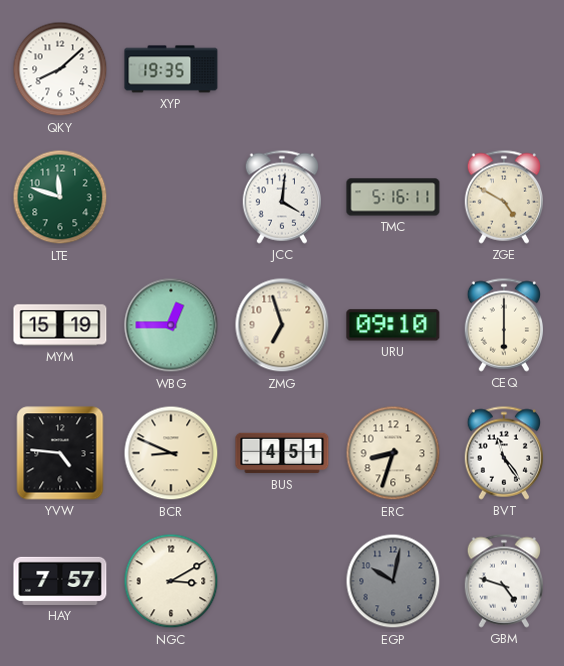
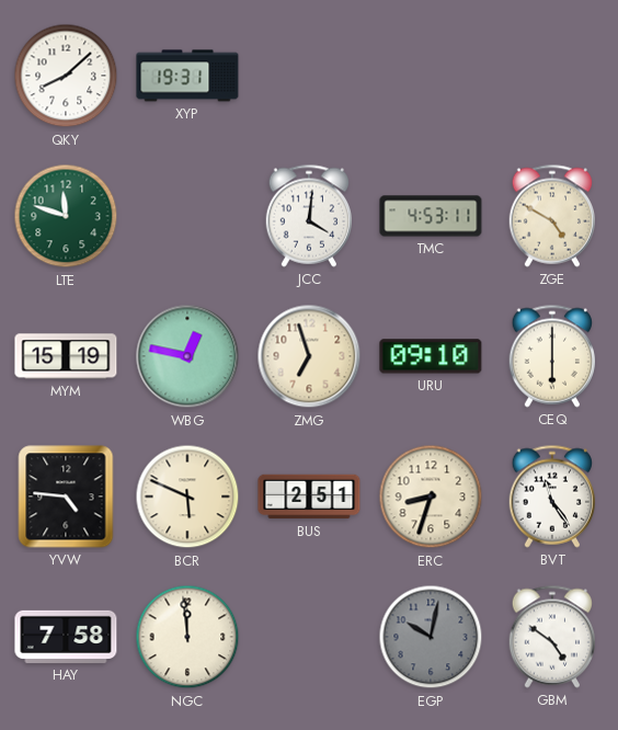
XYP: 19:35 -> 19:31
TMC: 5:16 -> 4:53
WBG: 12:45 -> 12:47
BCR: 8:49 -> 5:49
BUS: 4:51 -> 2:51
HAY: 7:57 -> 7:58
NGC: 3:10 -> 11:59
GBM: 4:48 -> 4:51
